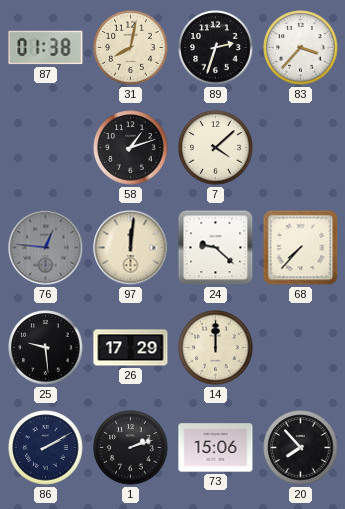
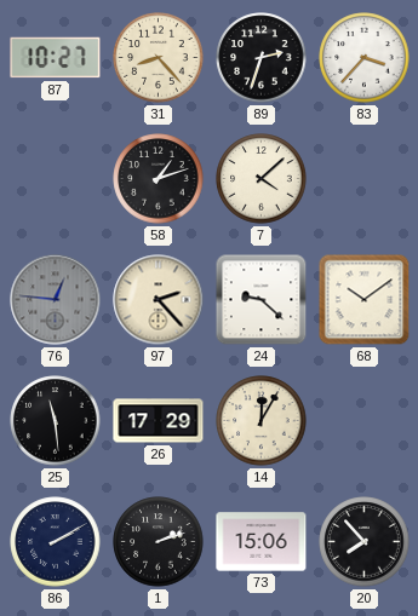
87: 01:38 -> 10:27
31: 8:02 -> 8:23
97: 12:01 -> 2:23
68: 7:37 -> 10:09
25: 9:29 -> 11:29
14: 12:00 -> 12:05
